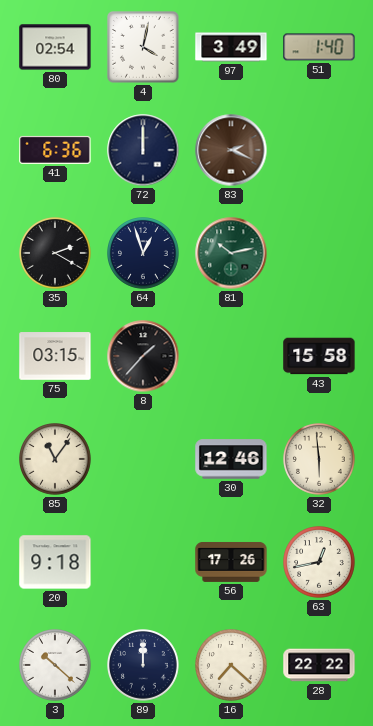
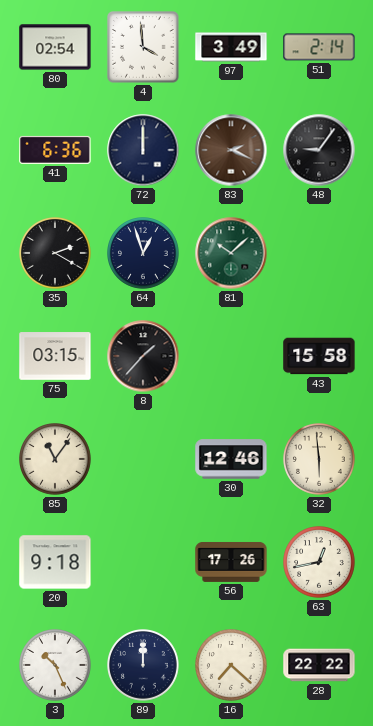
4: 4:02 -> 3:59
51: 1:40 -> 2:14
48: none -> 9:06
81: 10:13 -> 10:08
3: 10:22 -> 10:26
